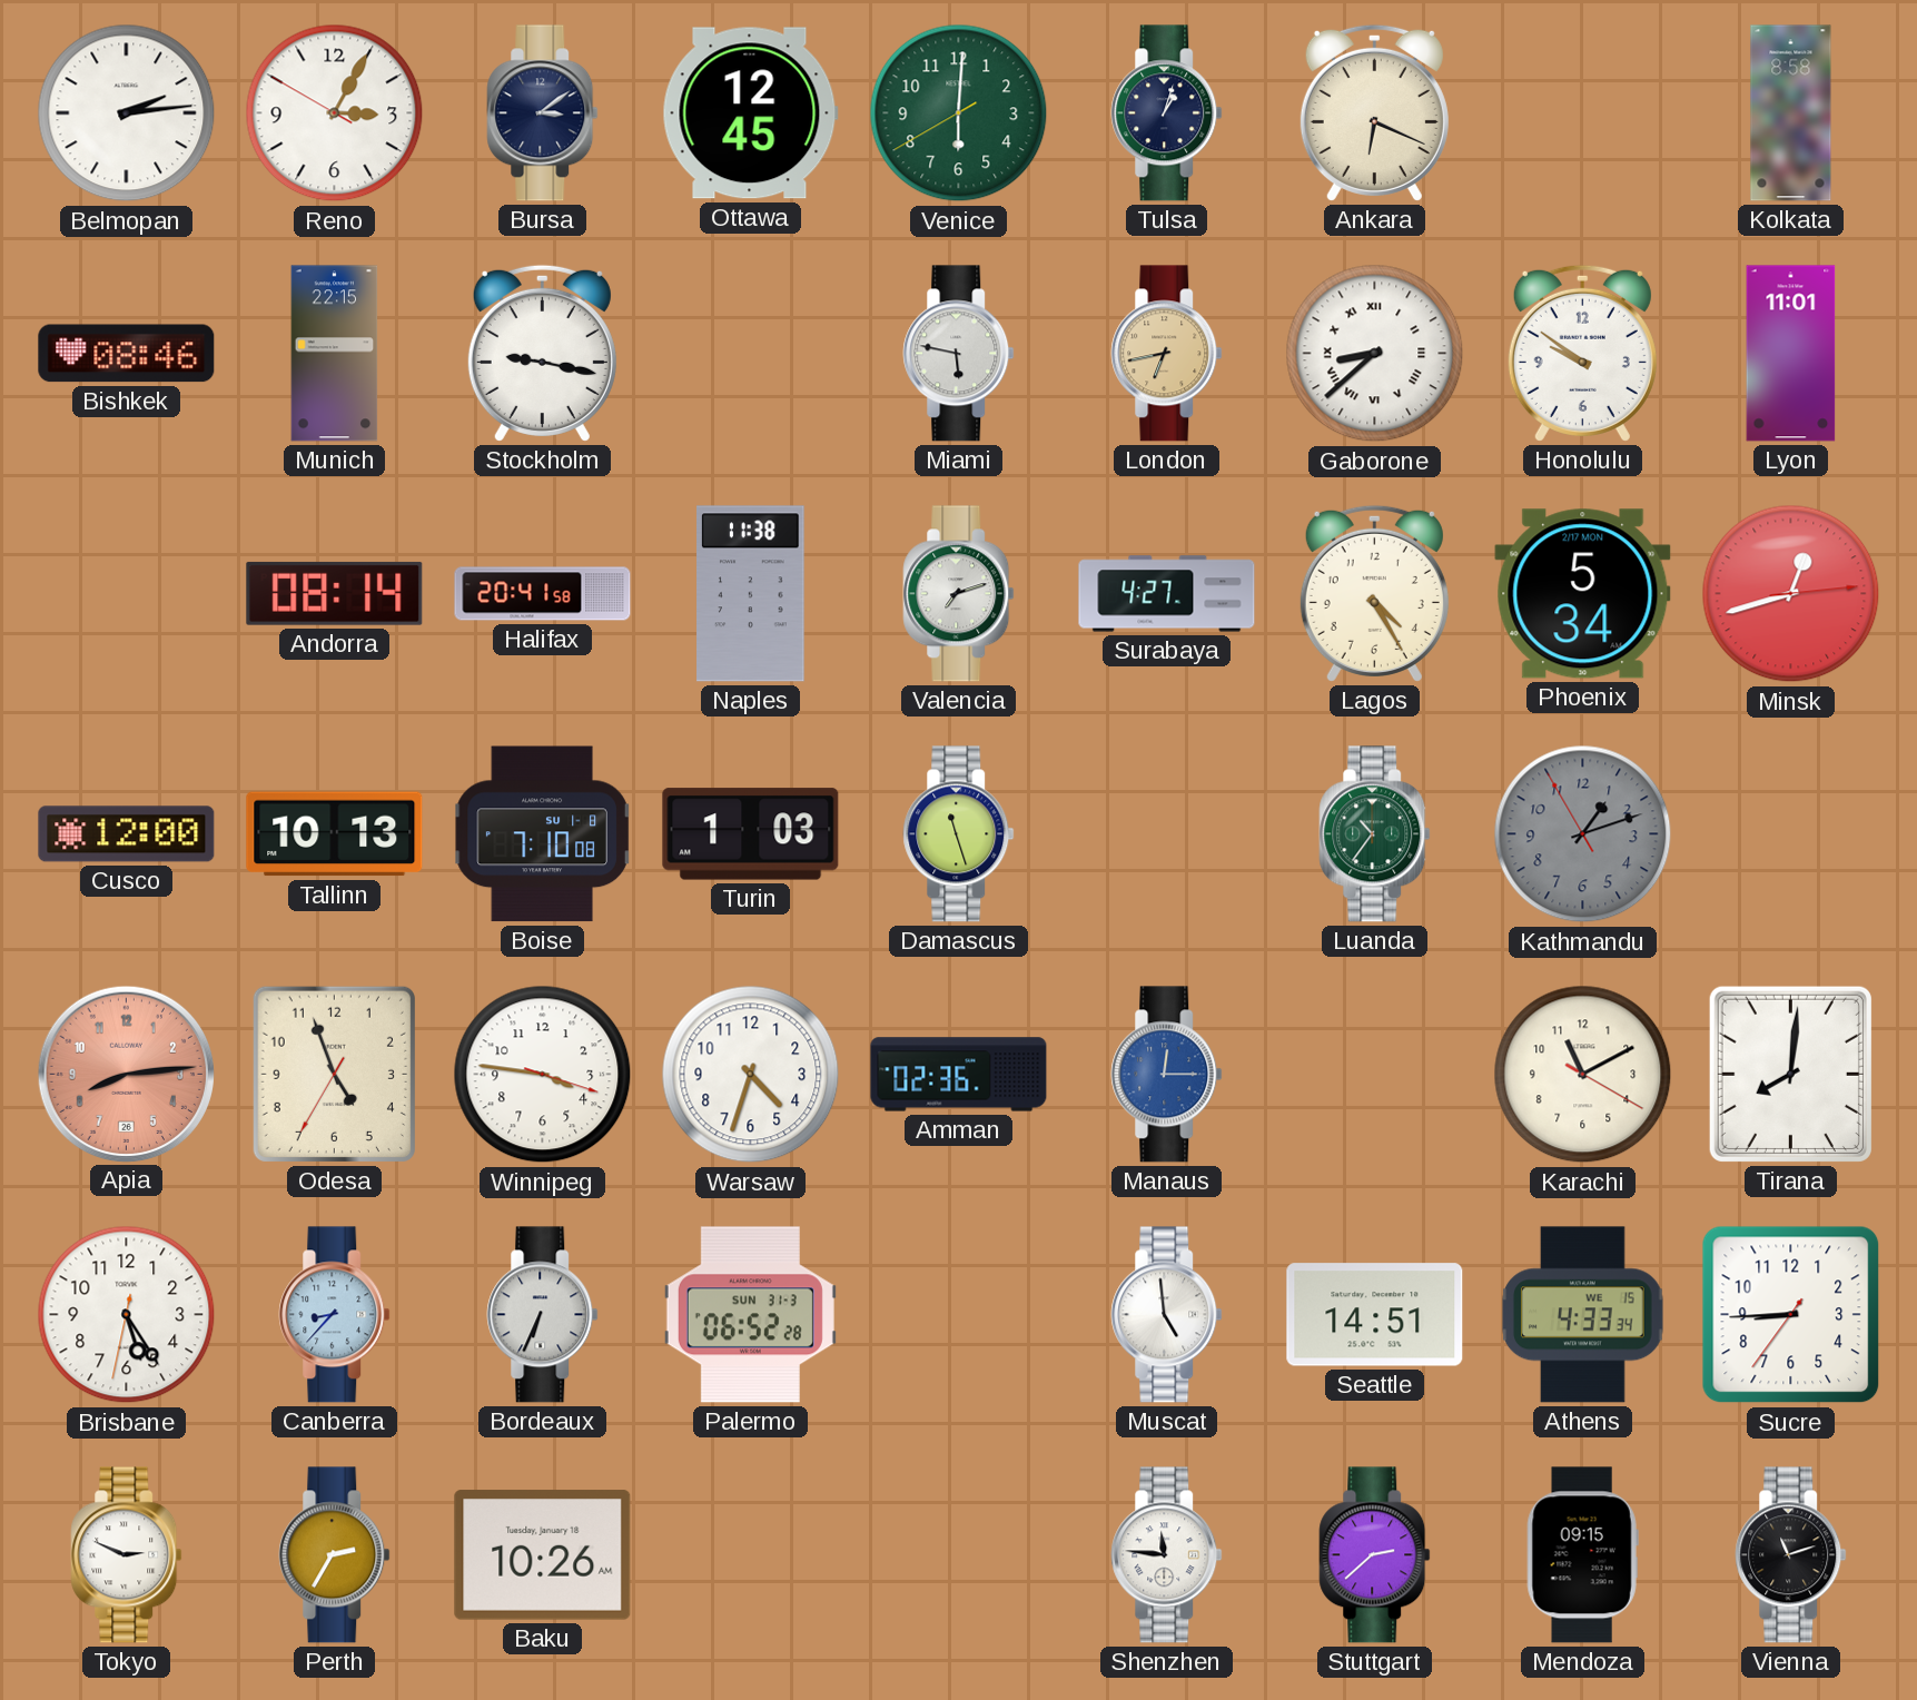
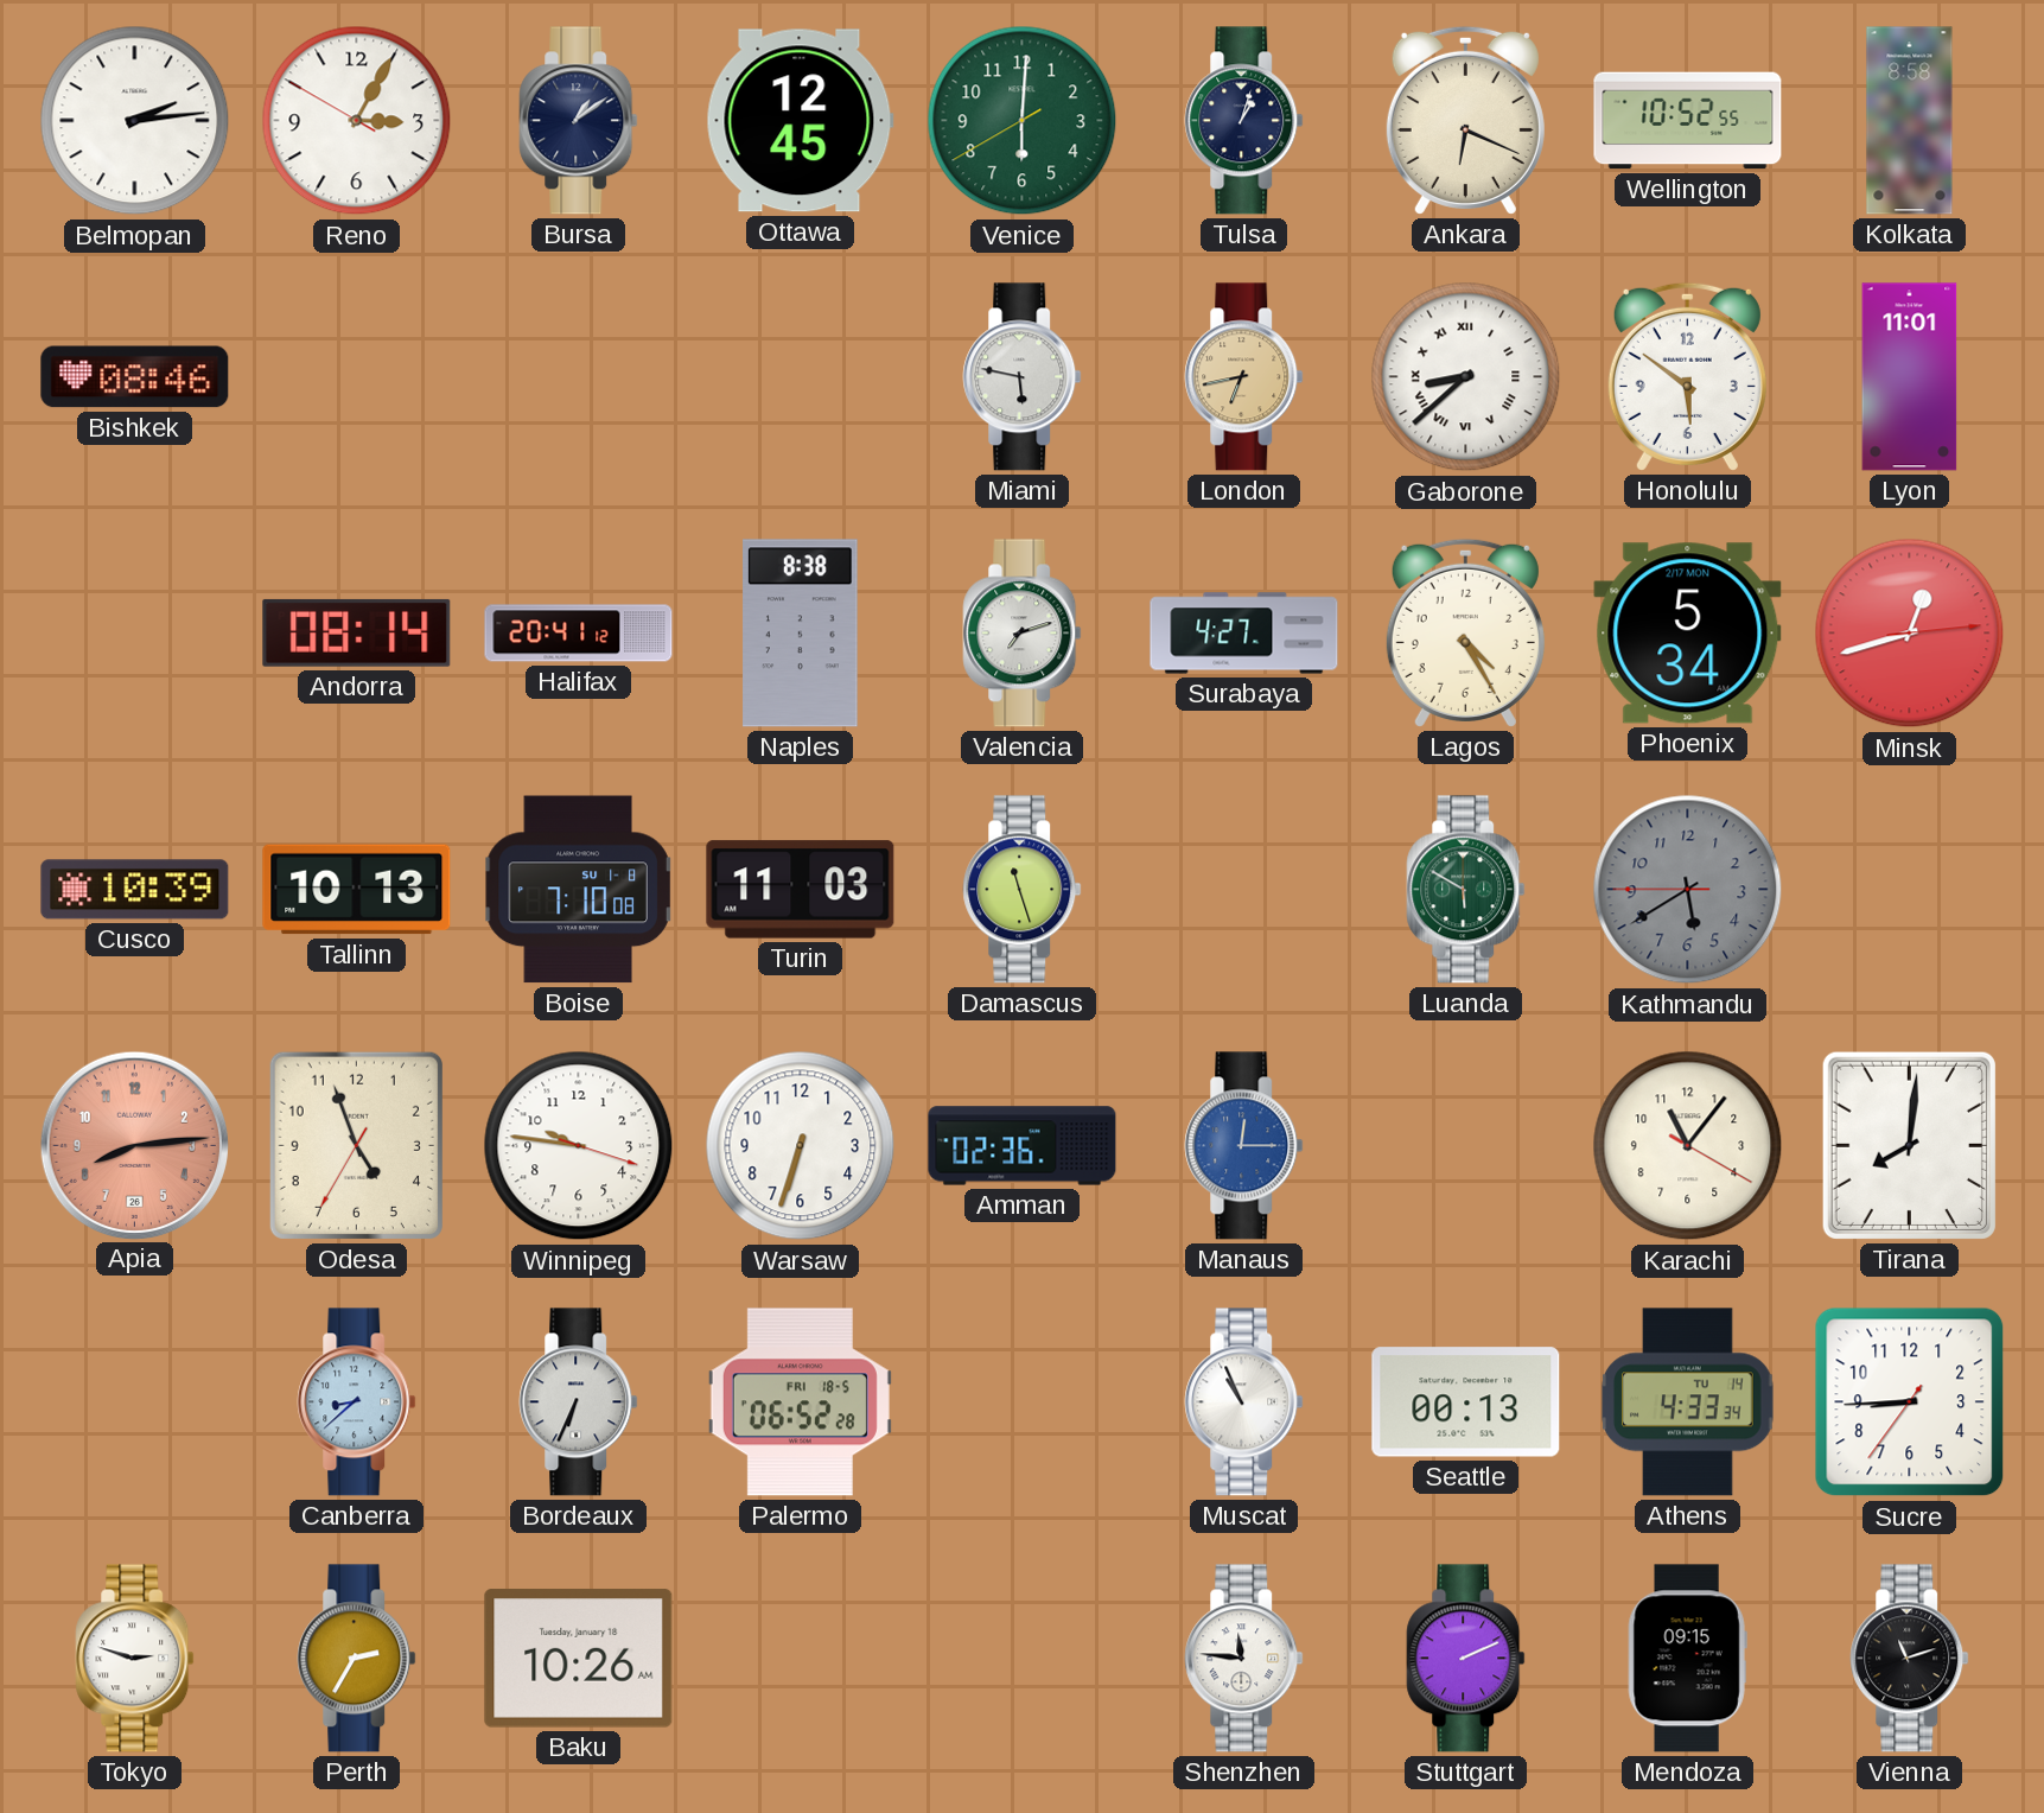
Bursa: 3:09 -> 1:09
Wellington: none -> 10:52
Munich: 22:15 -> none
Stockholm: 9:17 -> none
Honolulu: 9:51 -> 5:51
Halifax: 20:41:58 -> 20:41:12
Naples: 11:38 -> 8:38
Cusco: 12:00 -> 10:39
Turin: 1:03 -> 11:03
Luanda: 10:36 -> 5:50
Kathmandu: 1:11 -> 5:39
Winnipeg: 3:46 -> 9:46
Warsaw: 4:33 -> 6:33
Karachi: 11:10 -> 11:06
Brisbane: 5:24 -> none
Canberra: 8:37 -> 8:38
Palermo date: SUN 31-3 -> FRI 18-5
Muscat: 4:59 -> 10:56
Seattle: 14:51 -> 00:13
Athens date: WE 15 -> TU 14
Tokyo: 2:49 -> 2:48
Stuttgart: 2:38 -> 2:11
